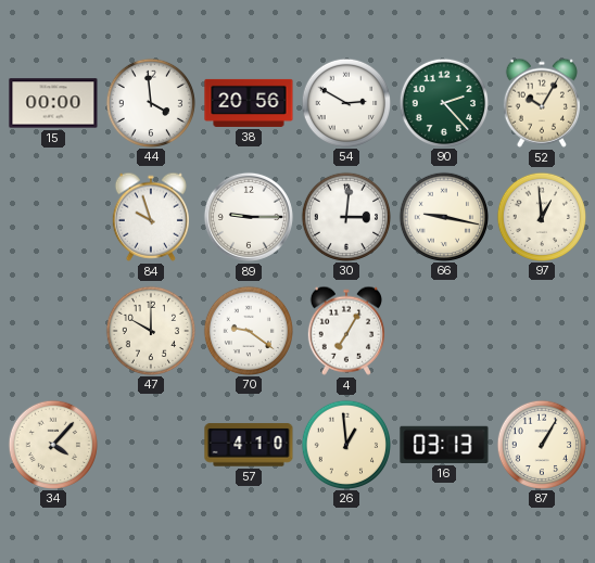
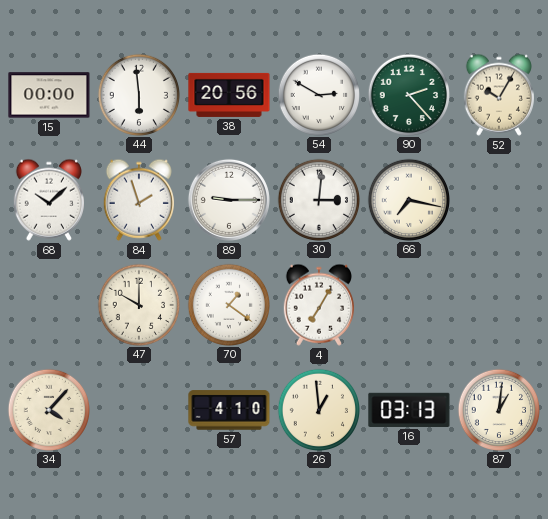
44: 3:59 -> 5:59
68: none -> 10:08
84: 9:57 -> 1:57
66: 9:17 -> 7:17
97: 12:59 -> none
70: 9:21 -> 1:21
87: 1:05 -> 1:01
